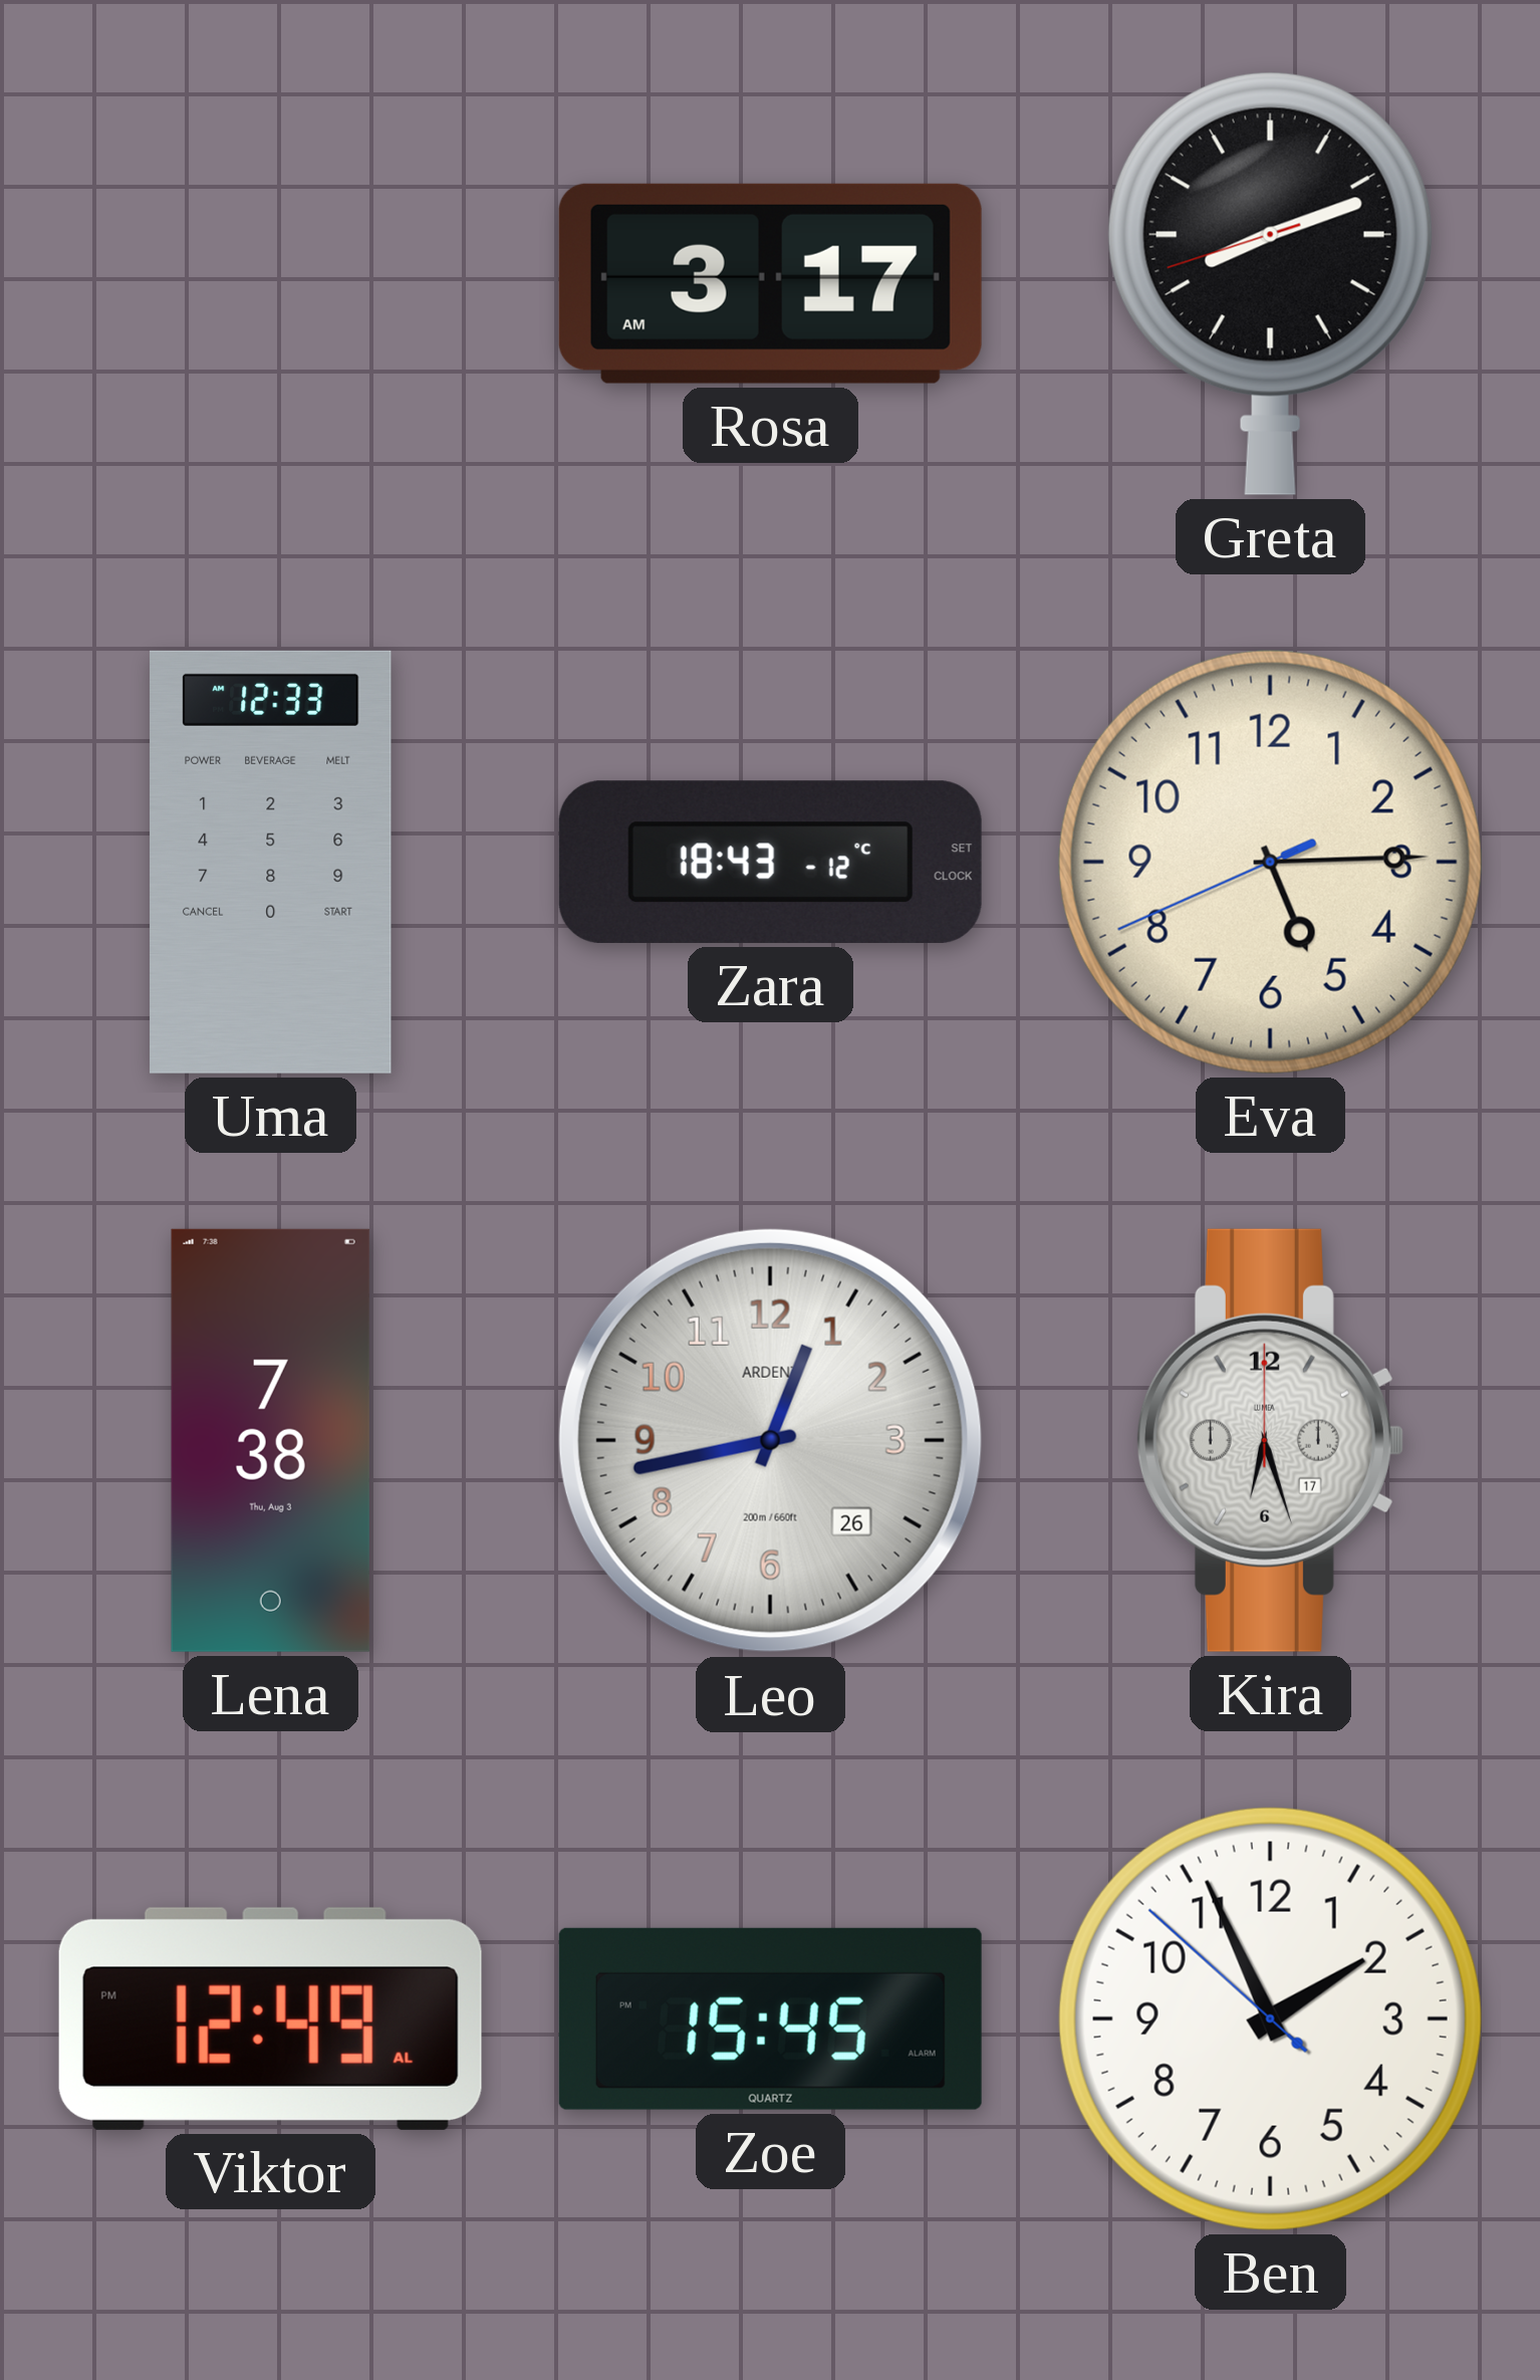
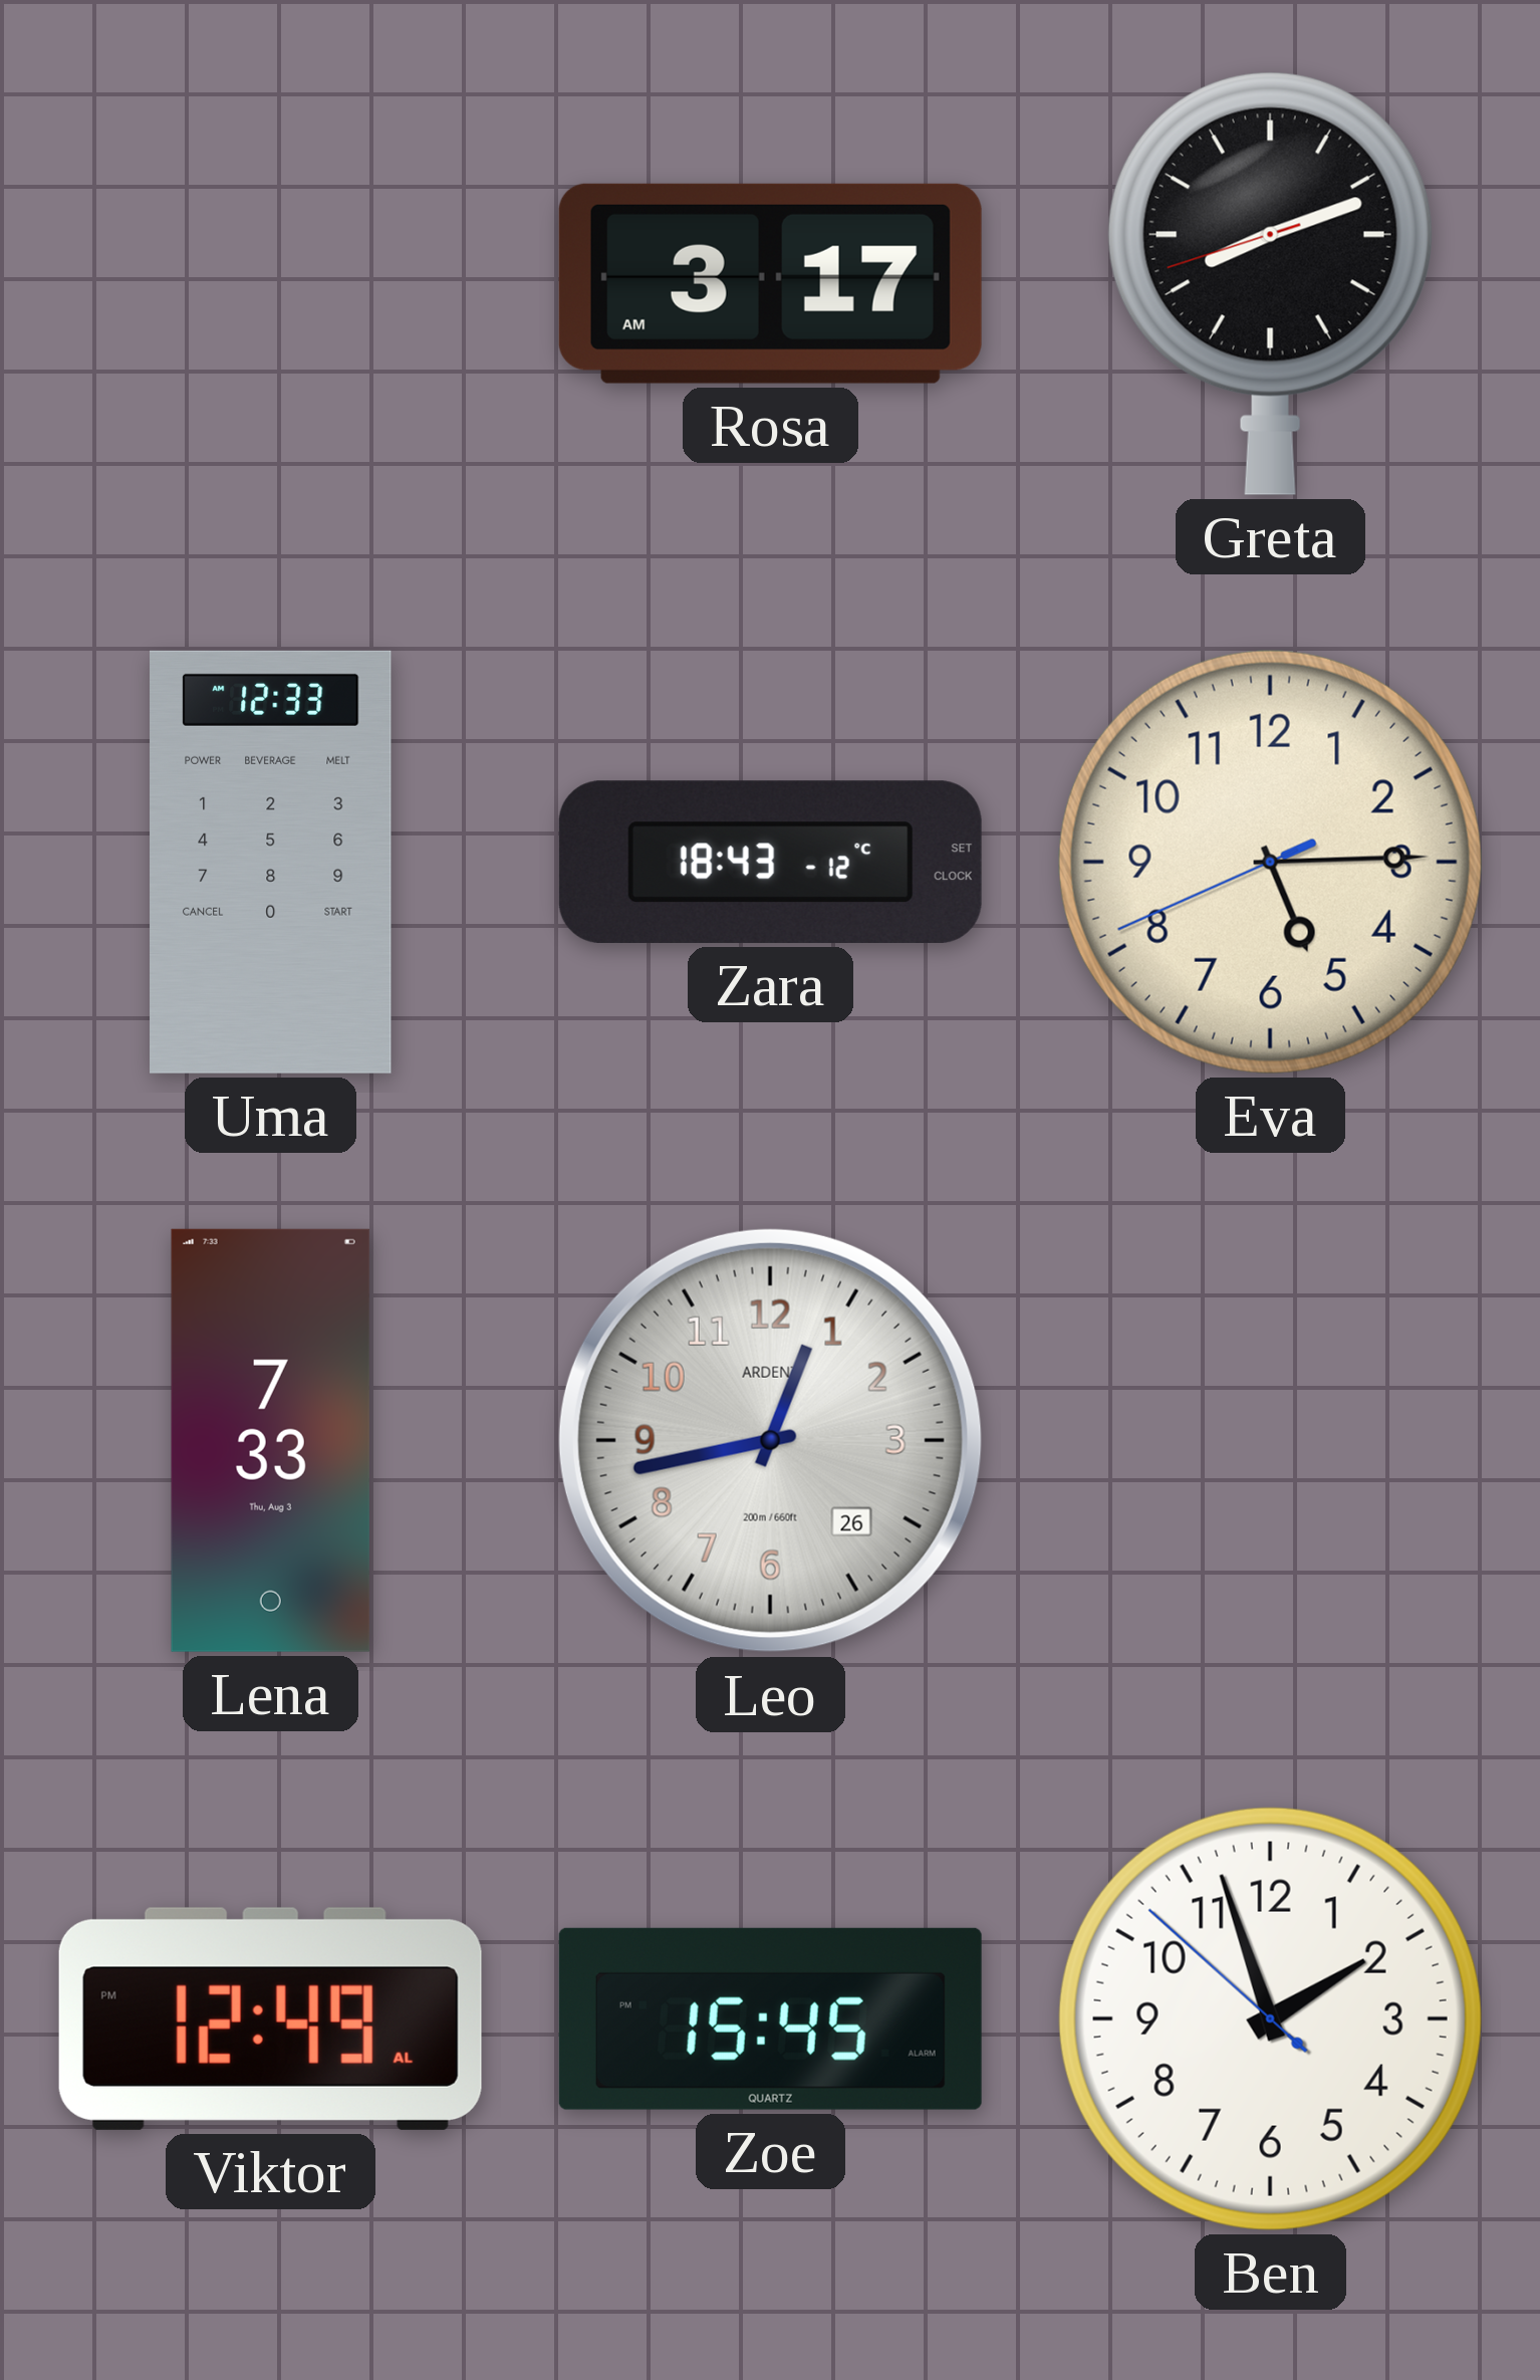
Lena: 7:38 -> 7:33
Kira: 6:27 -> none
Ben: 1:55 -> 1:56
